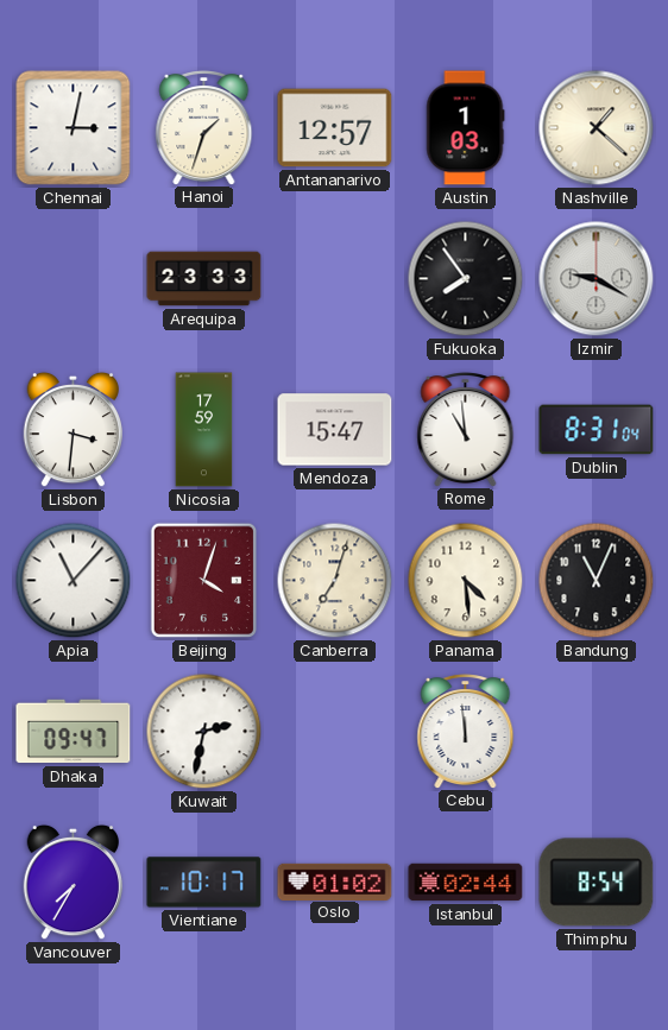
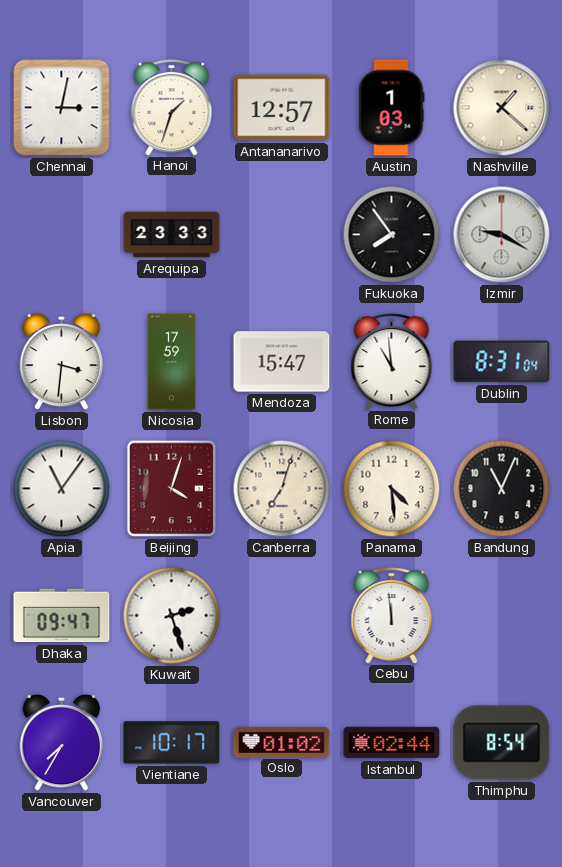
Apia: 11:07 -> 11:06
Kuwait: 2:32 -> 2:27
